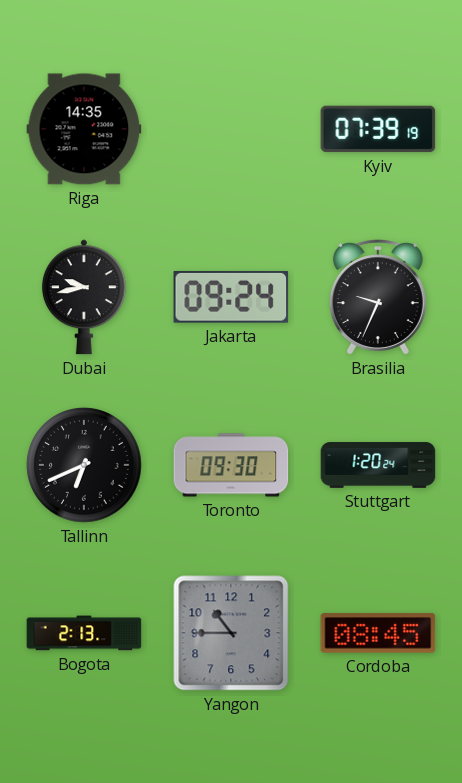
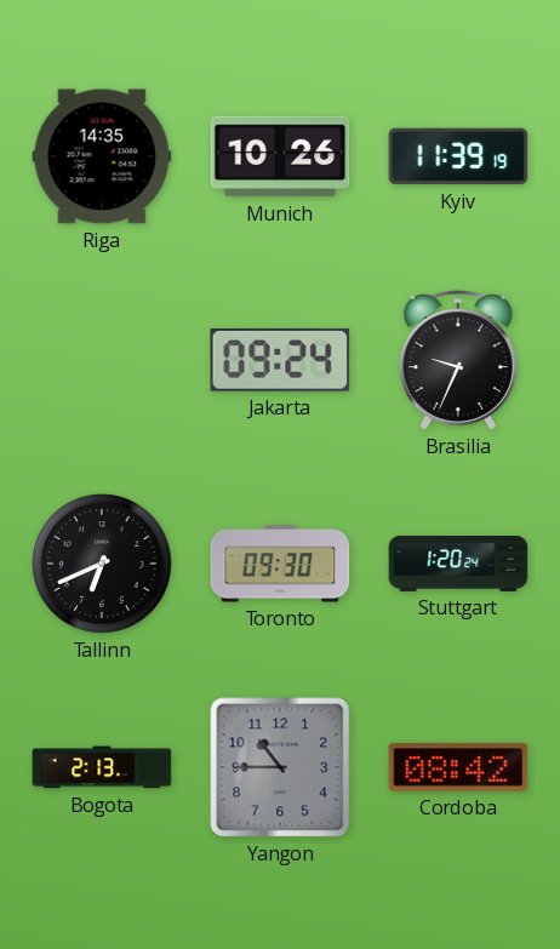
Munich: none -> 10:26
Kyiv: 07:39 -> 11:39
Dubai: 9:43 -> none
Cordoba: 08:45 -> 08:42
